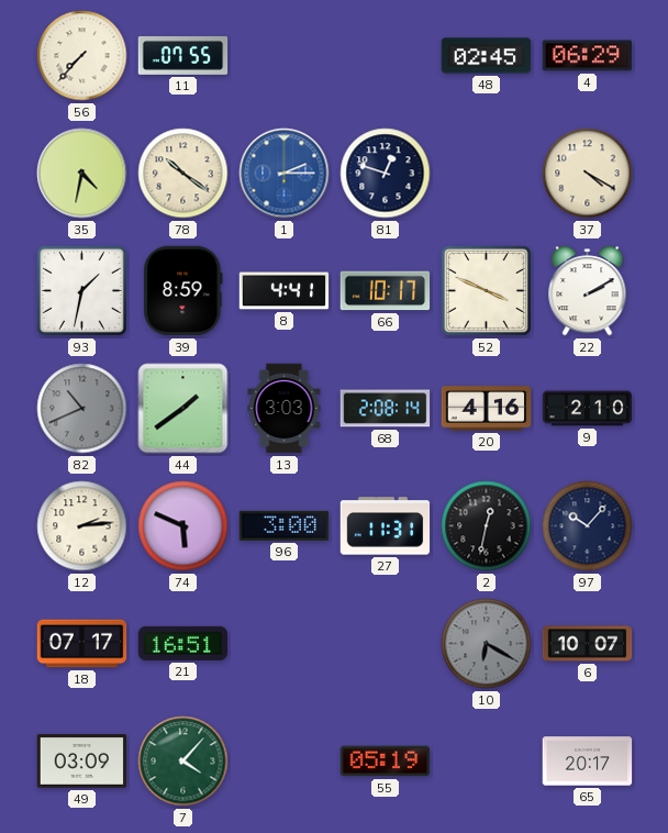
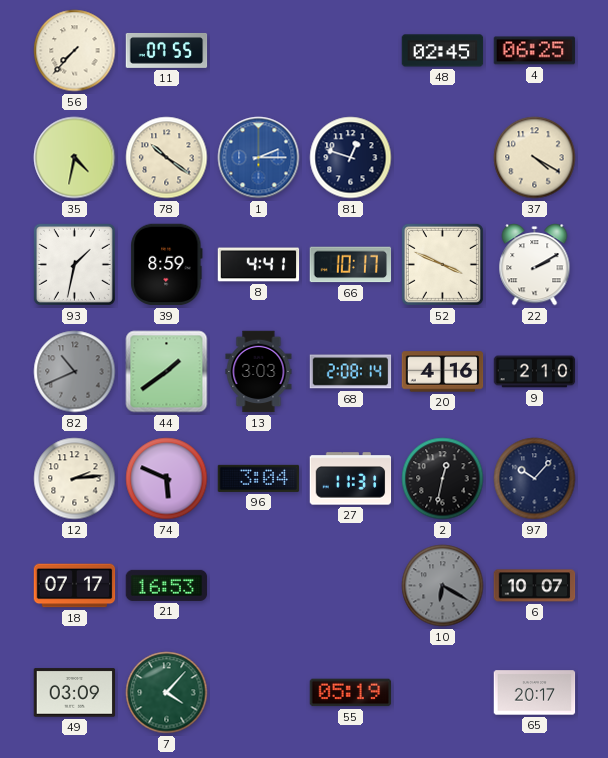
4: 06:29 -> 06:25
96: 3:00 -> 3:04
21: 16:51 -> 16:53
